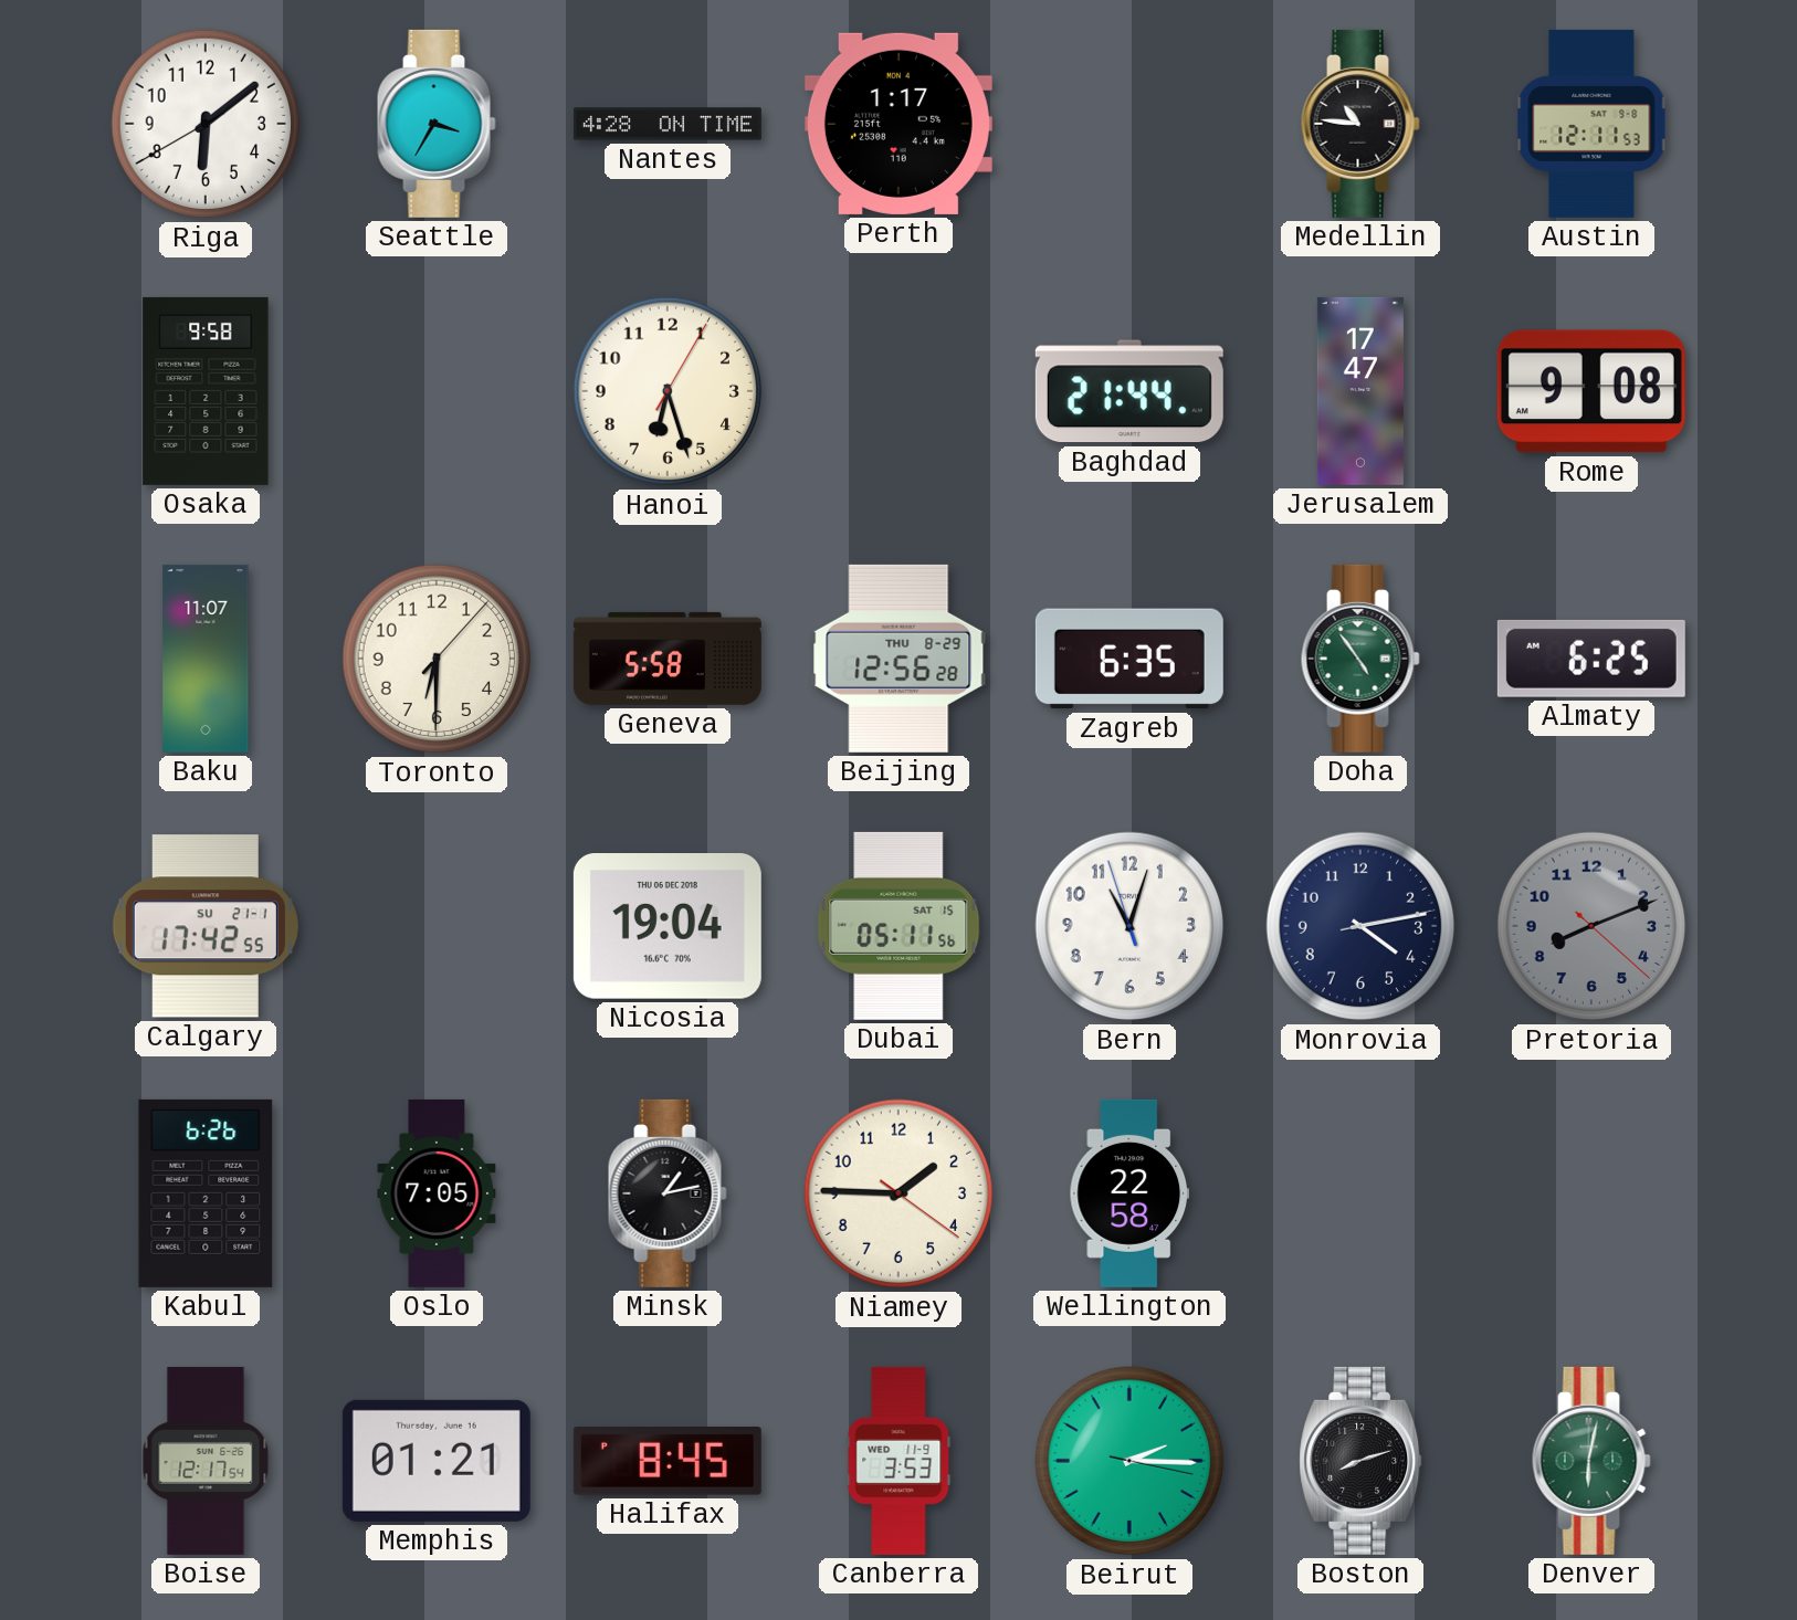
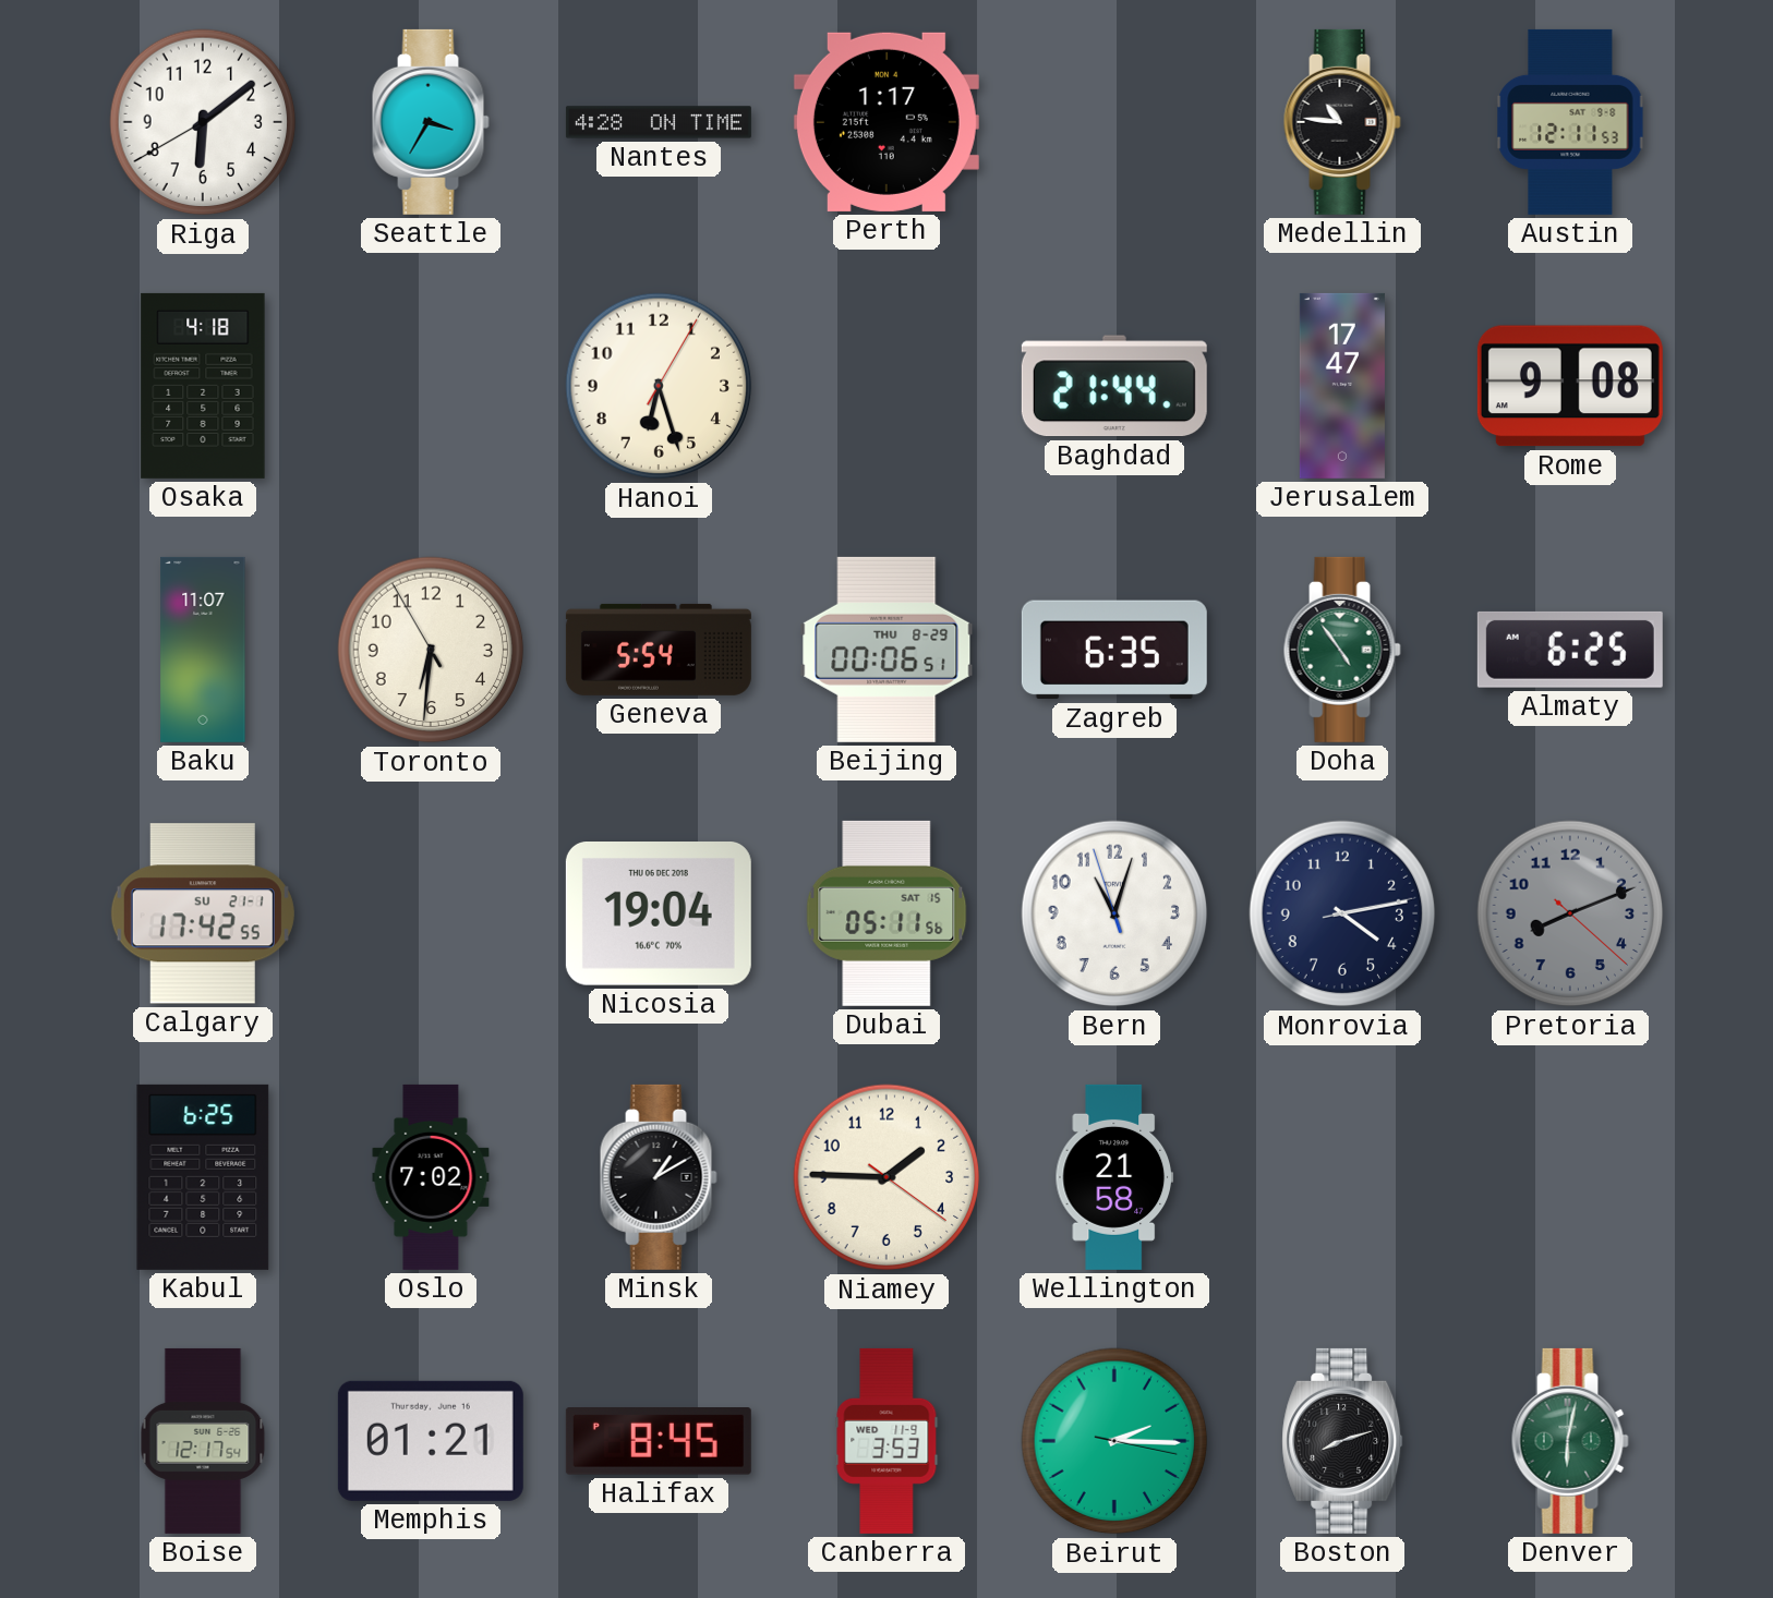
Osaka: 9:58 -> 4:18
Toronto: 6:30:07 -> 6:30:55
Geneva: 5:58 -> 5:54
Beijing: 12:56 -> 00:06
Kabul: 6:26 -> 6:25
Oslo: 7:05 -> 7:02
Minsk: 1:13 -> 1:10
Wellington: 22:58 -> 21:58
